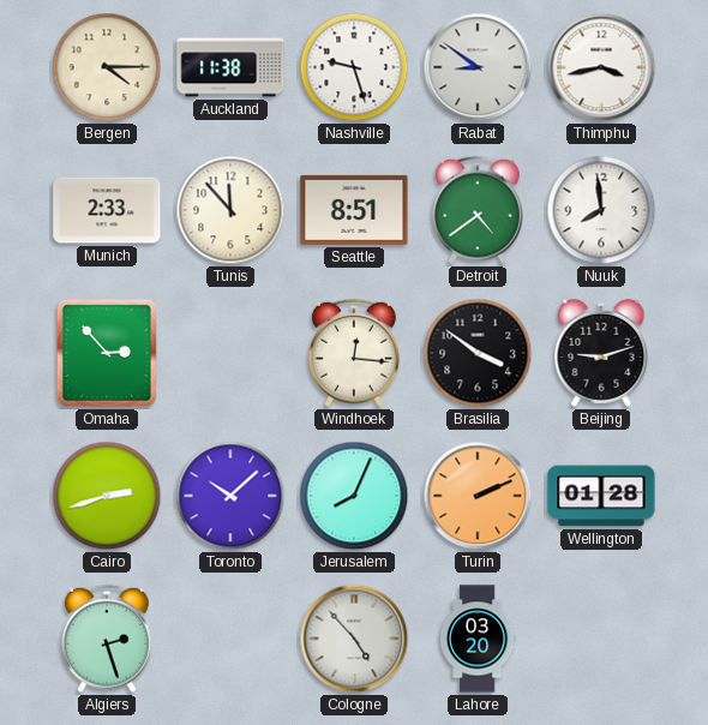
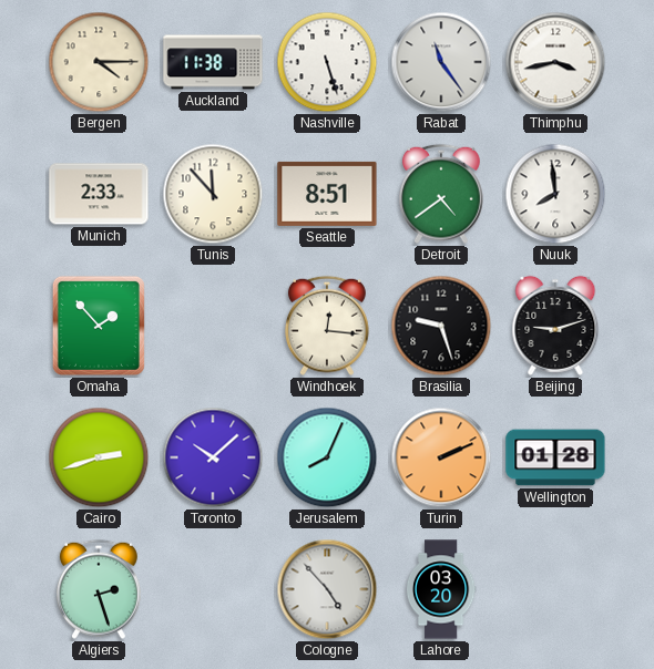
Nashville: 9:27 -> 5:27
Rabat: 8:51 -> 11:24
Omaha: 2:53 -> 1:53
Brasilia: 3:51 -> 9:27
